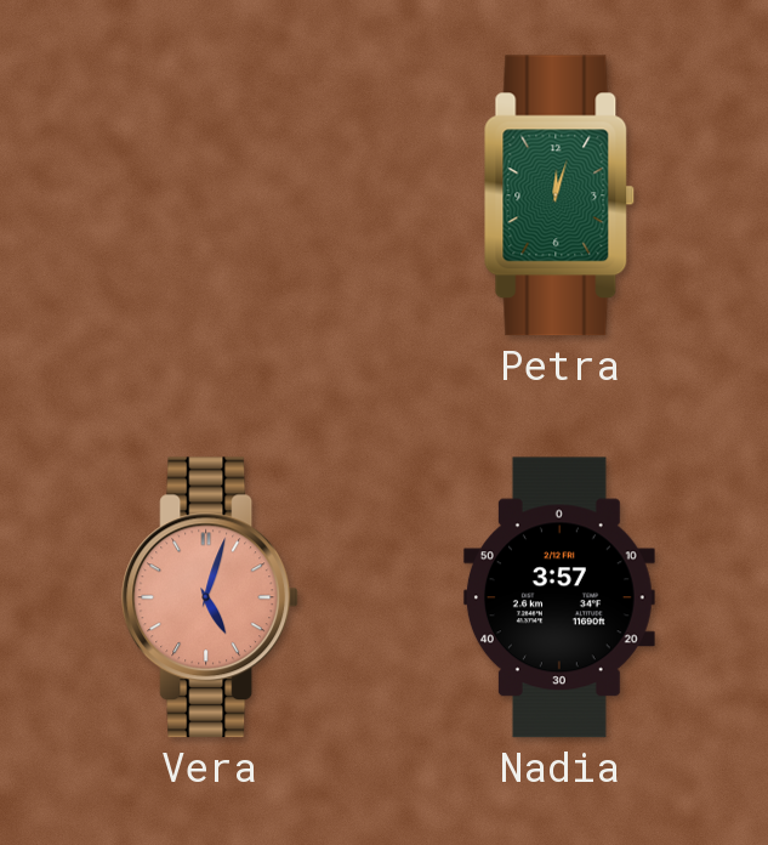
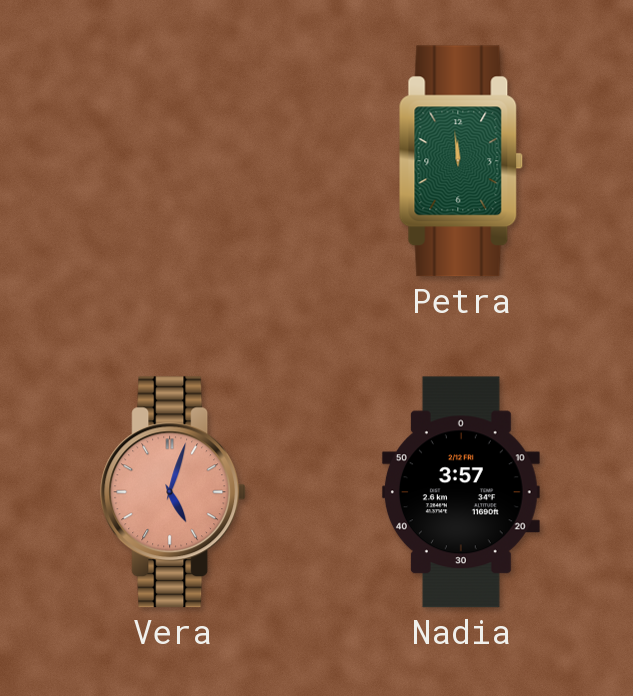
Petra: 12:03 -> 11:59
